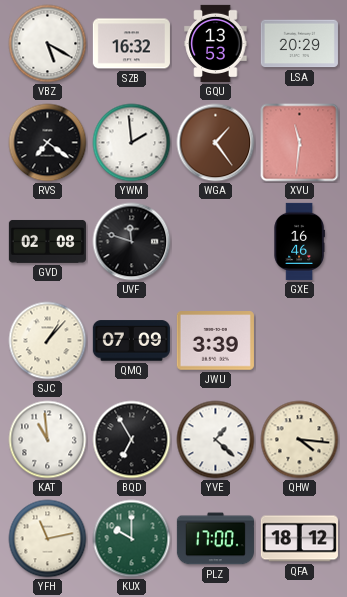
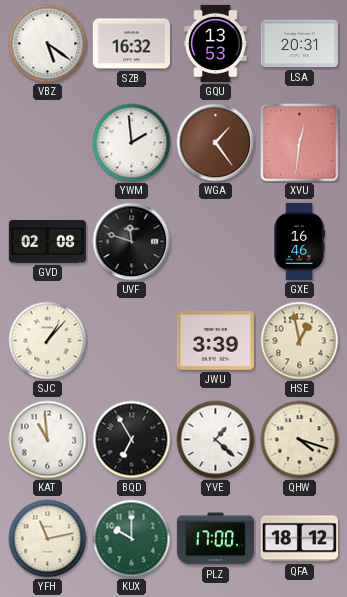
VBZ: 5:20 -> 5:21
LSA: 20:29 -> 20:31
RVS: 7:21 -> none
XVU: 11:31 -> 12:31
QMQ: 07:09 -> none
HSE: none -> 12:58
QHW: 4:16 -> 4:18
